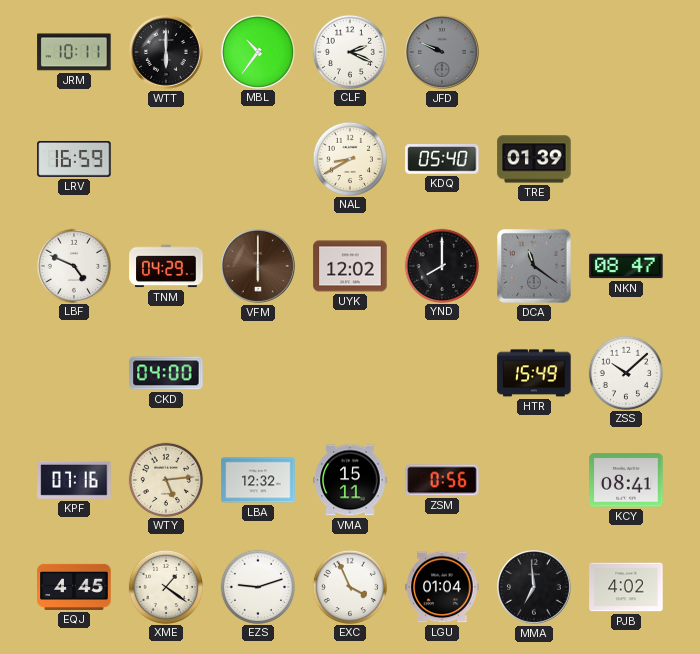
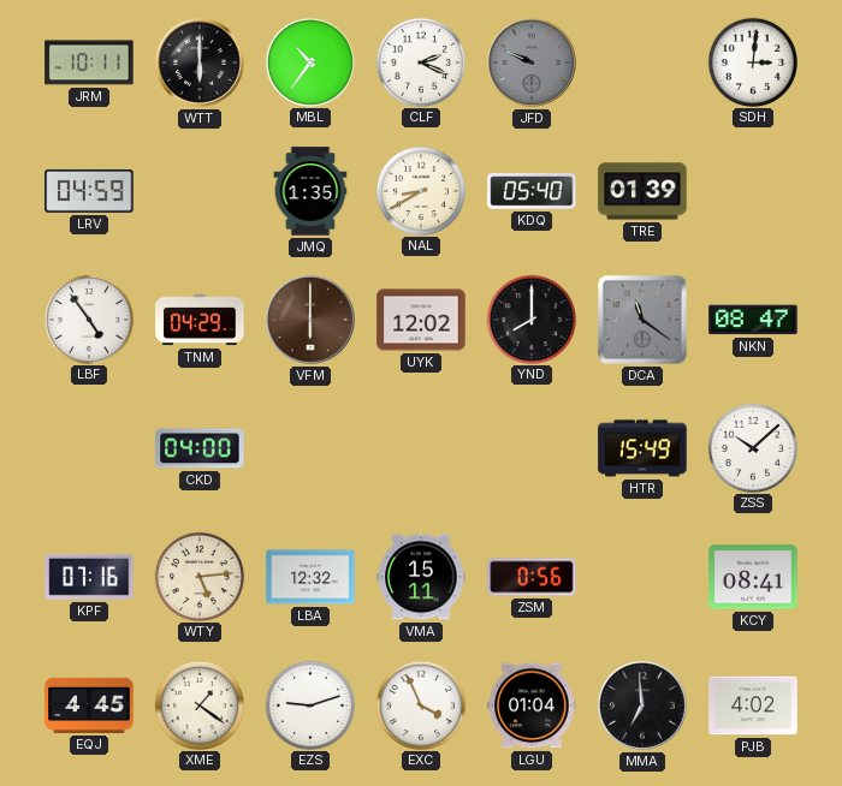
SDH: none -> 3:01
LRV: 16:59 -> 04:59
JMQ: none -> 1:35
LBF: 4:49 -> 4:54
